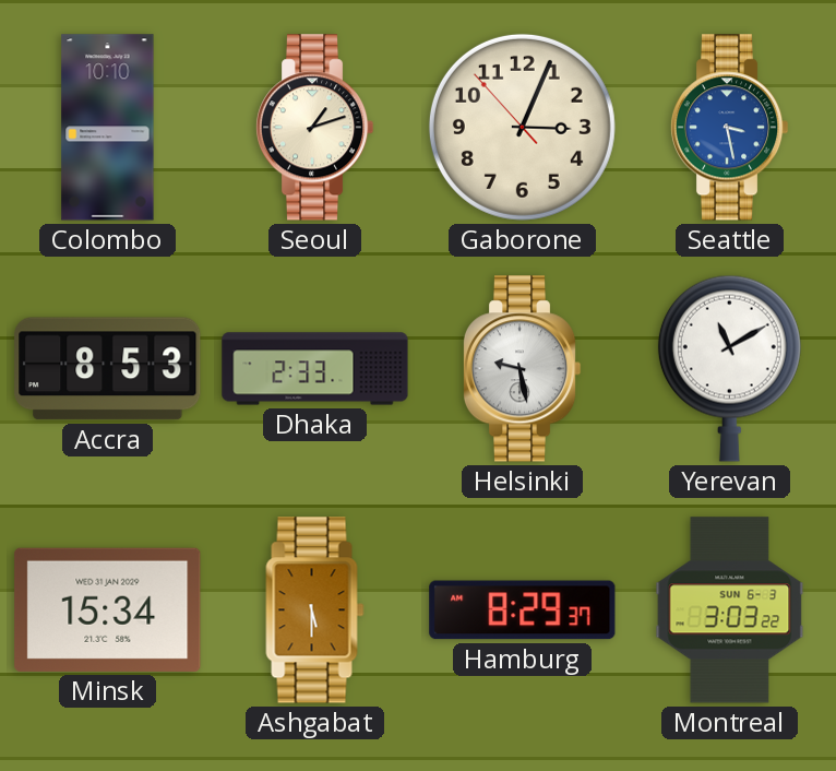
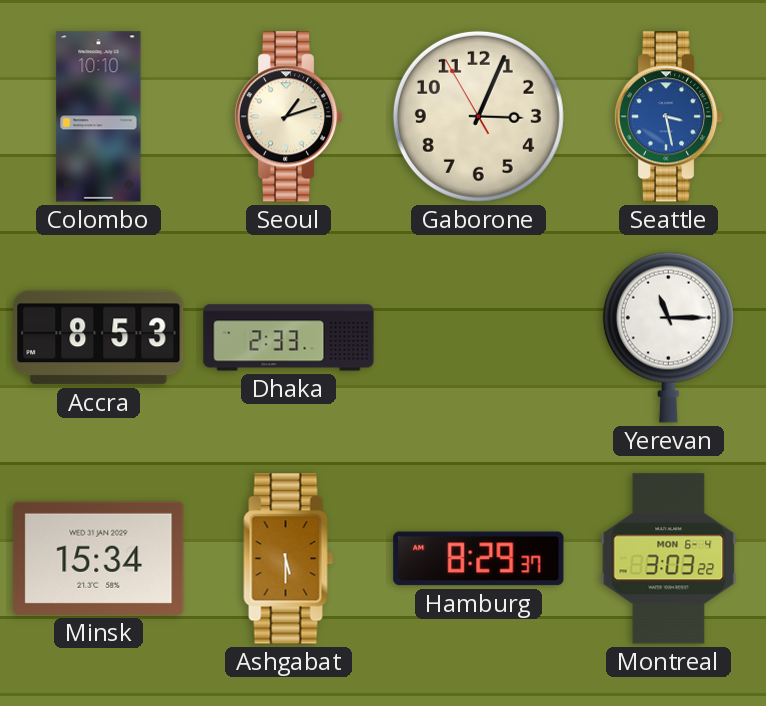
Gaborone: 3:03:53 -> 3:03:55
Helsinki: 9:28 -> none
Yerevan: 11:10 -> 11:15
Montreal date: SUN 6-3 -> MON 6-4
